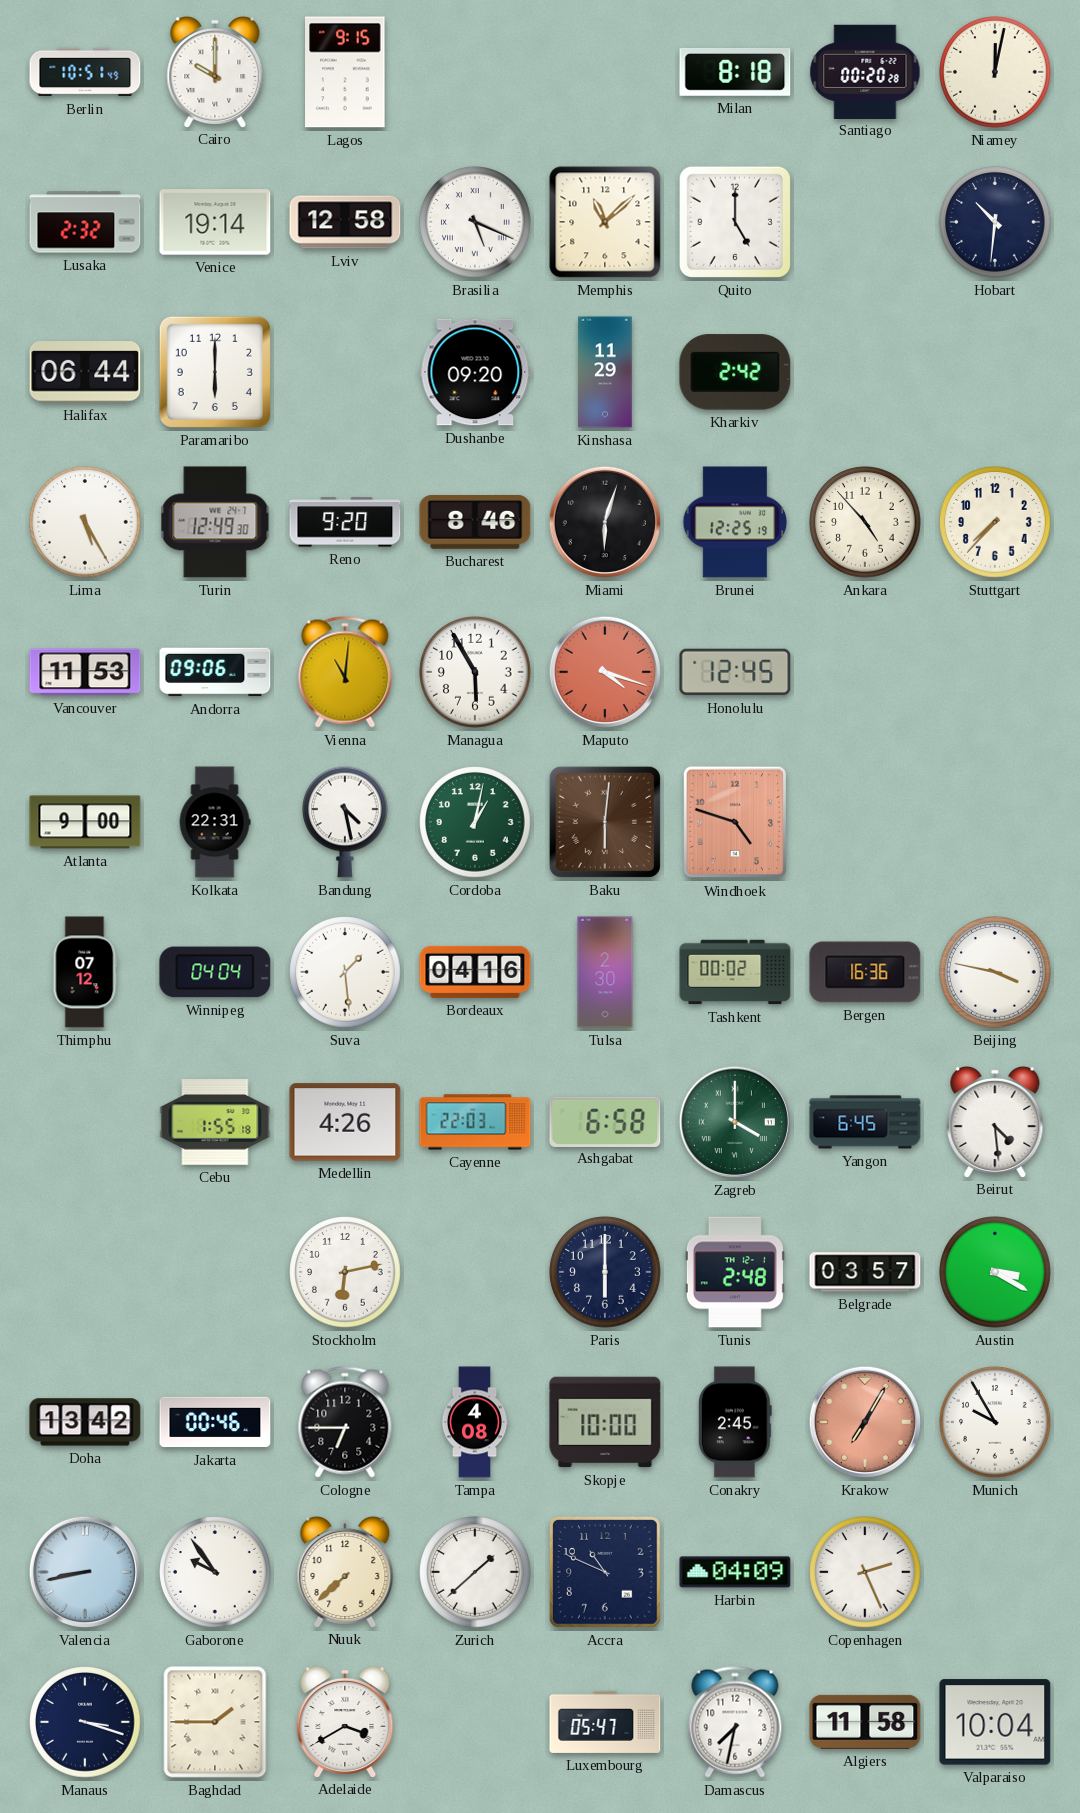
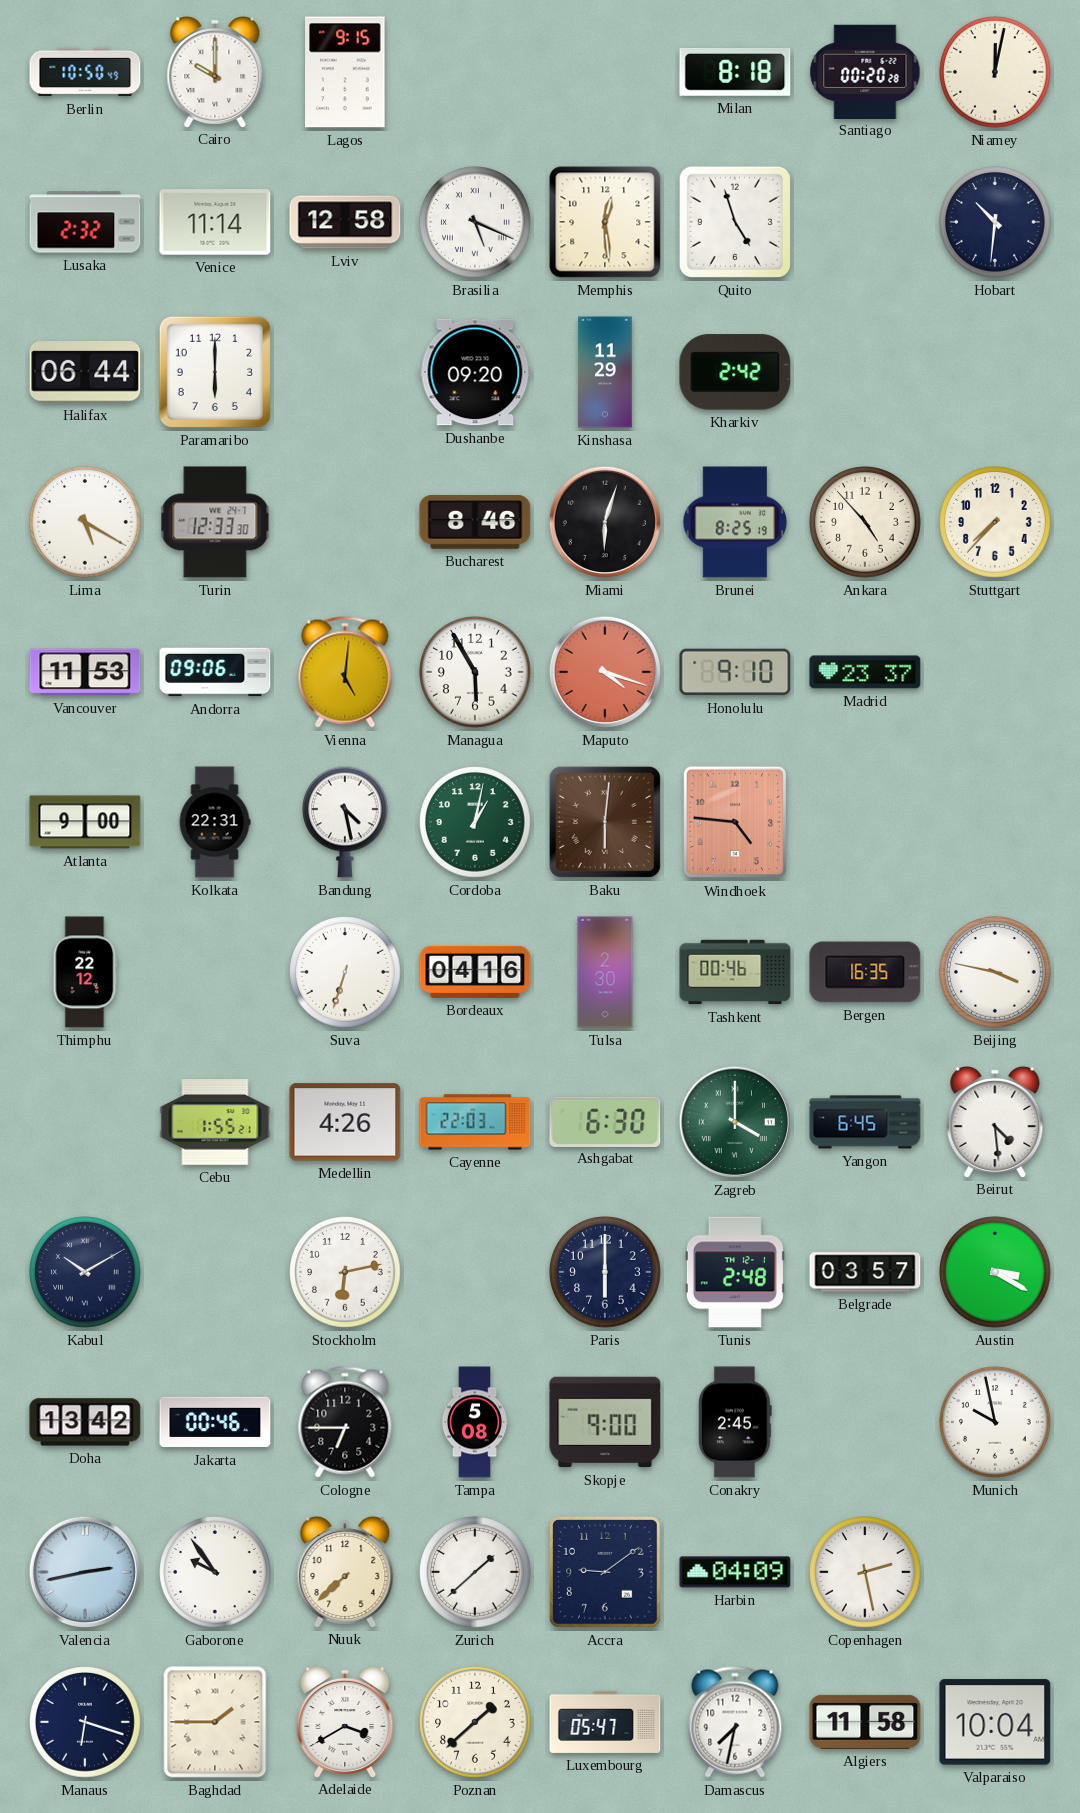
Berlin: 10:51 -> 10:50
Venice: 19:14 -> 11:14
Memphis: 11:08 -> 12:29
Quito: 5:00 -> 4:57
Lima: 5:25 -> 5:20
Turin: 12:49 -> 12:33
Reno: 9:20 -> none
Brunei: 12:25 -> 8:25
Vienna: 11:01 -> 5:01
Honolulu: 12:45 -> 9:10
Madrid: none -> 23:37
Windhoek: 4:48 -> 4:46
Thimphu: 07:12 -> 22:12
Winnipeg: 04:04 -> none
Suva: 1:29 -> 6:33
Tashkent: 00:02 -> 00:46
Bergen: 16:36 -> 16:35
Cebu: 1:55:18 -> 1:55:21
Ashgabat: 6:58 -> 6:30
Kabul: none -> 10:10
Tampa: 4:08 -> 5:08
Skopje: 10:00 -> 9:00
Krakow: 7:05 -> none
Munich: 9:55 -> 9:58
Valencia: 8:43 -> 2:43
Accra: 10:49 -> 9:09
Copenhagen: 2:26 -> 2:28
Manaus: 3:18 -> 6:18
Poznan: none -> 1:38
